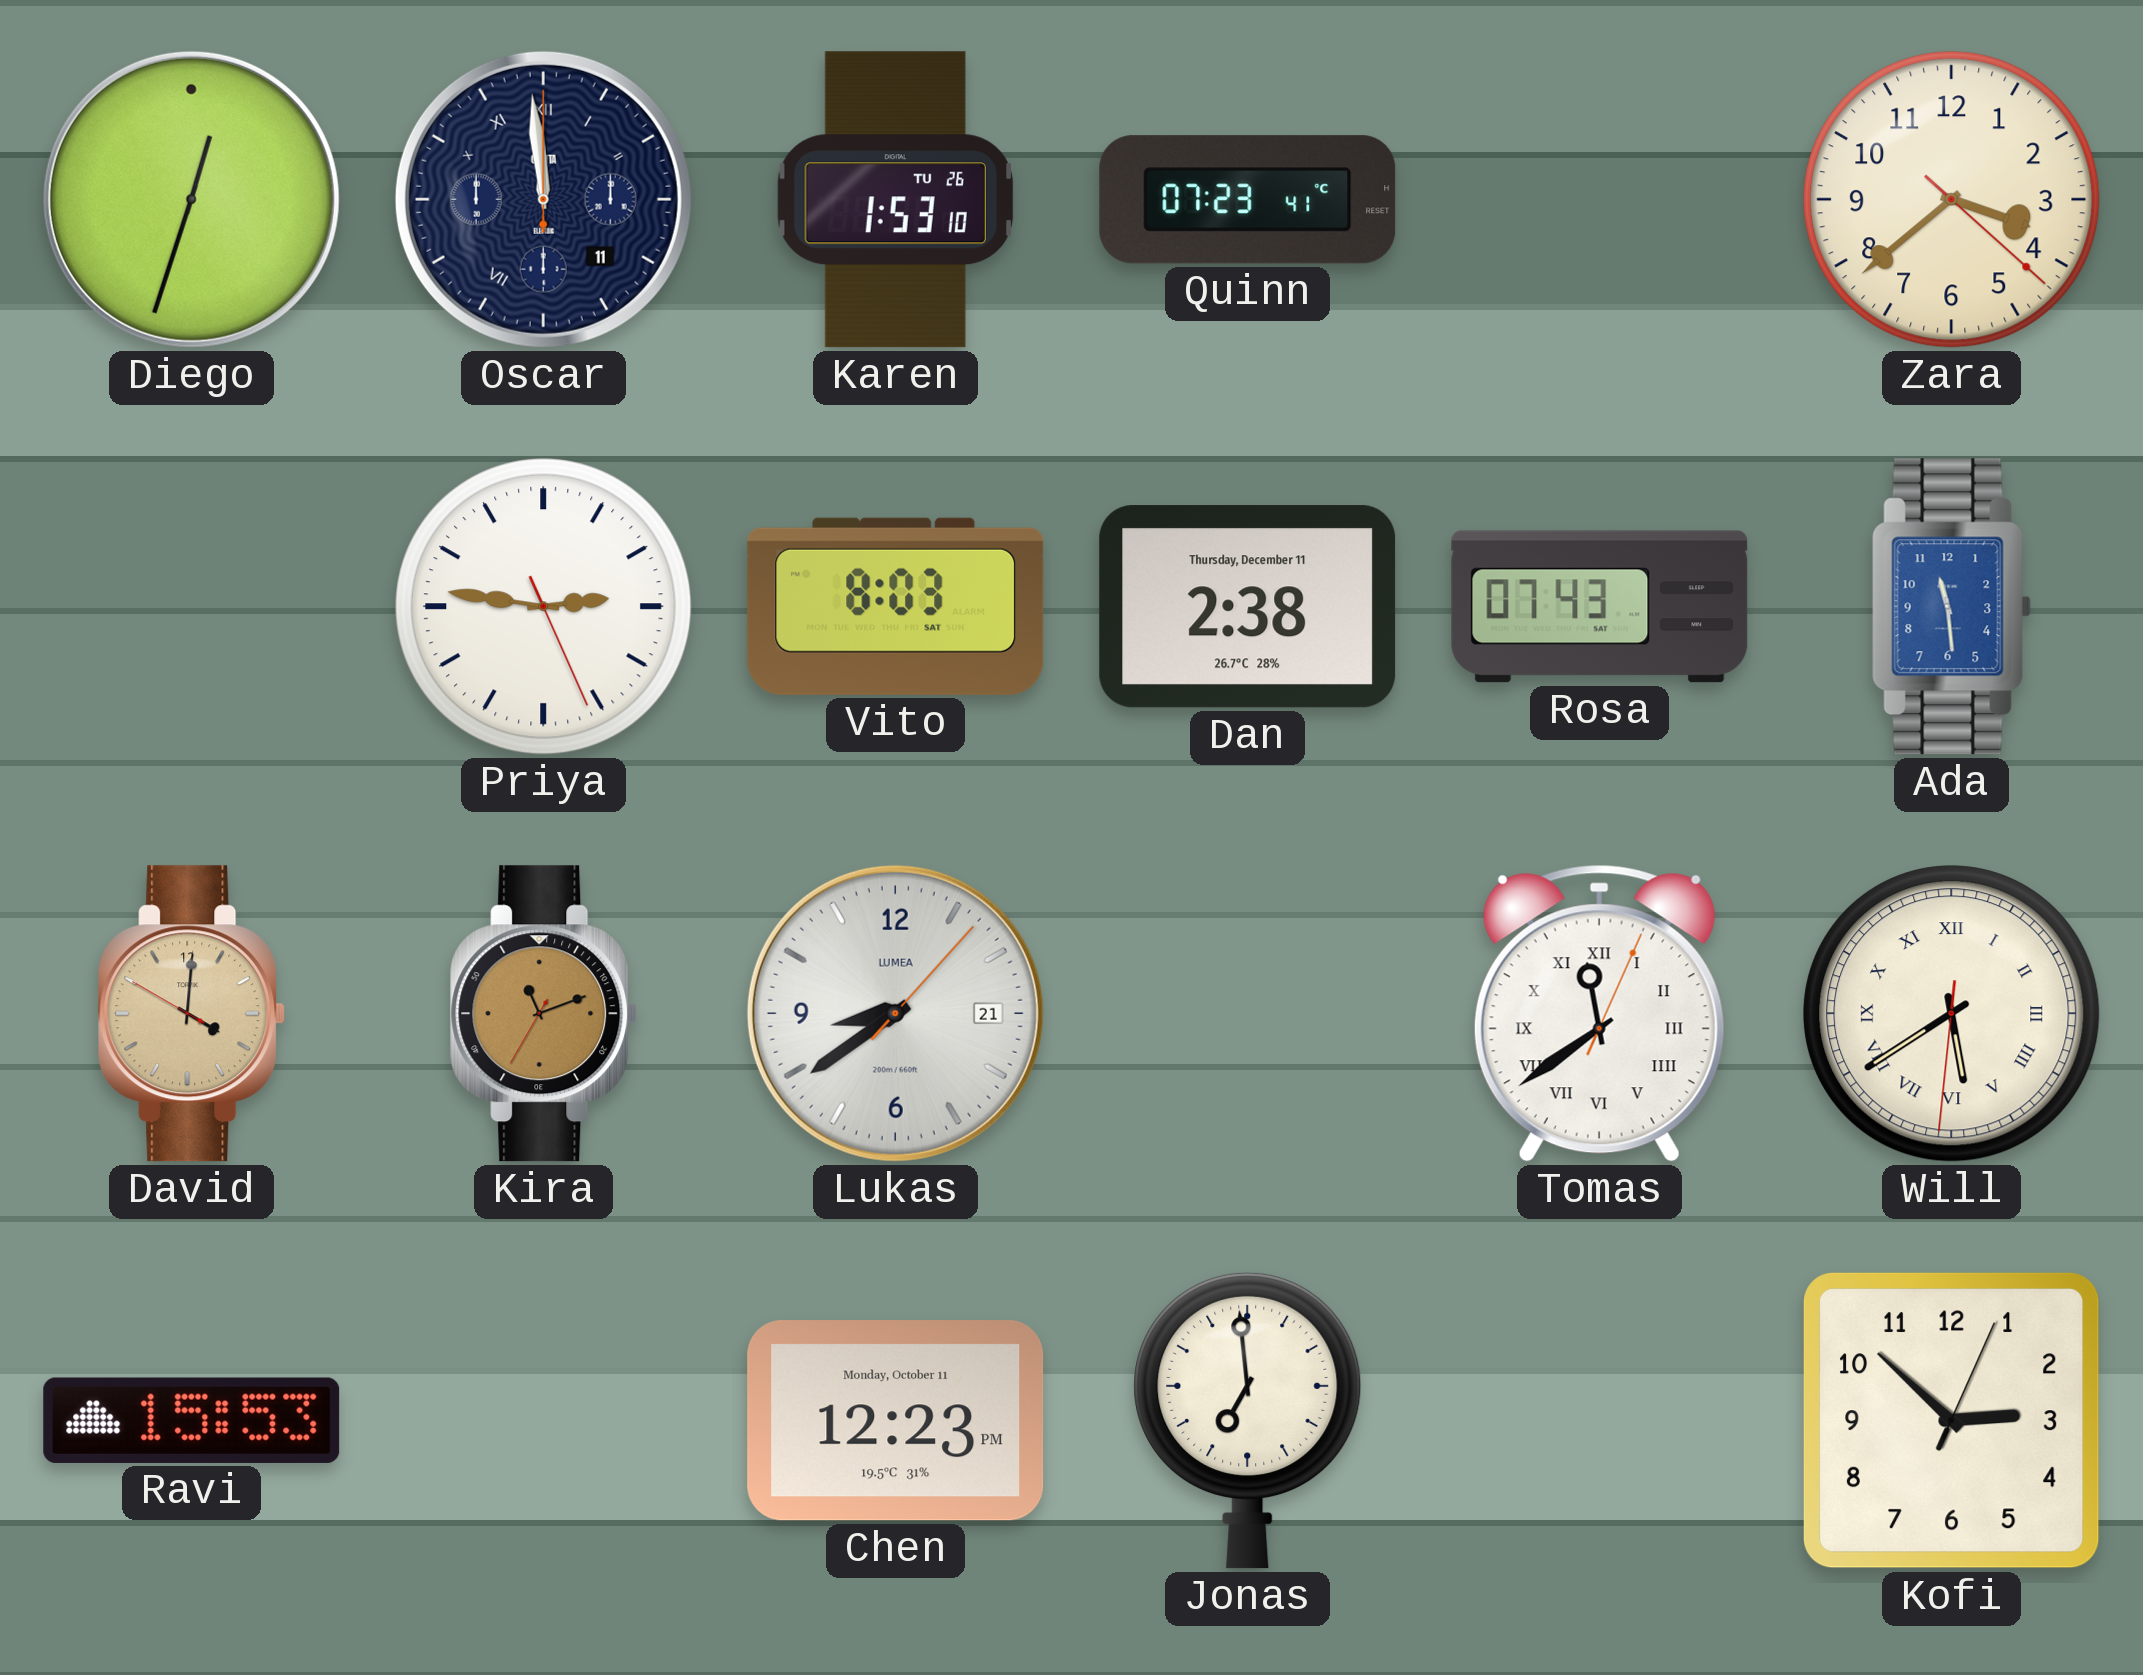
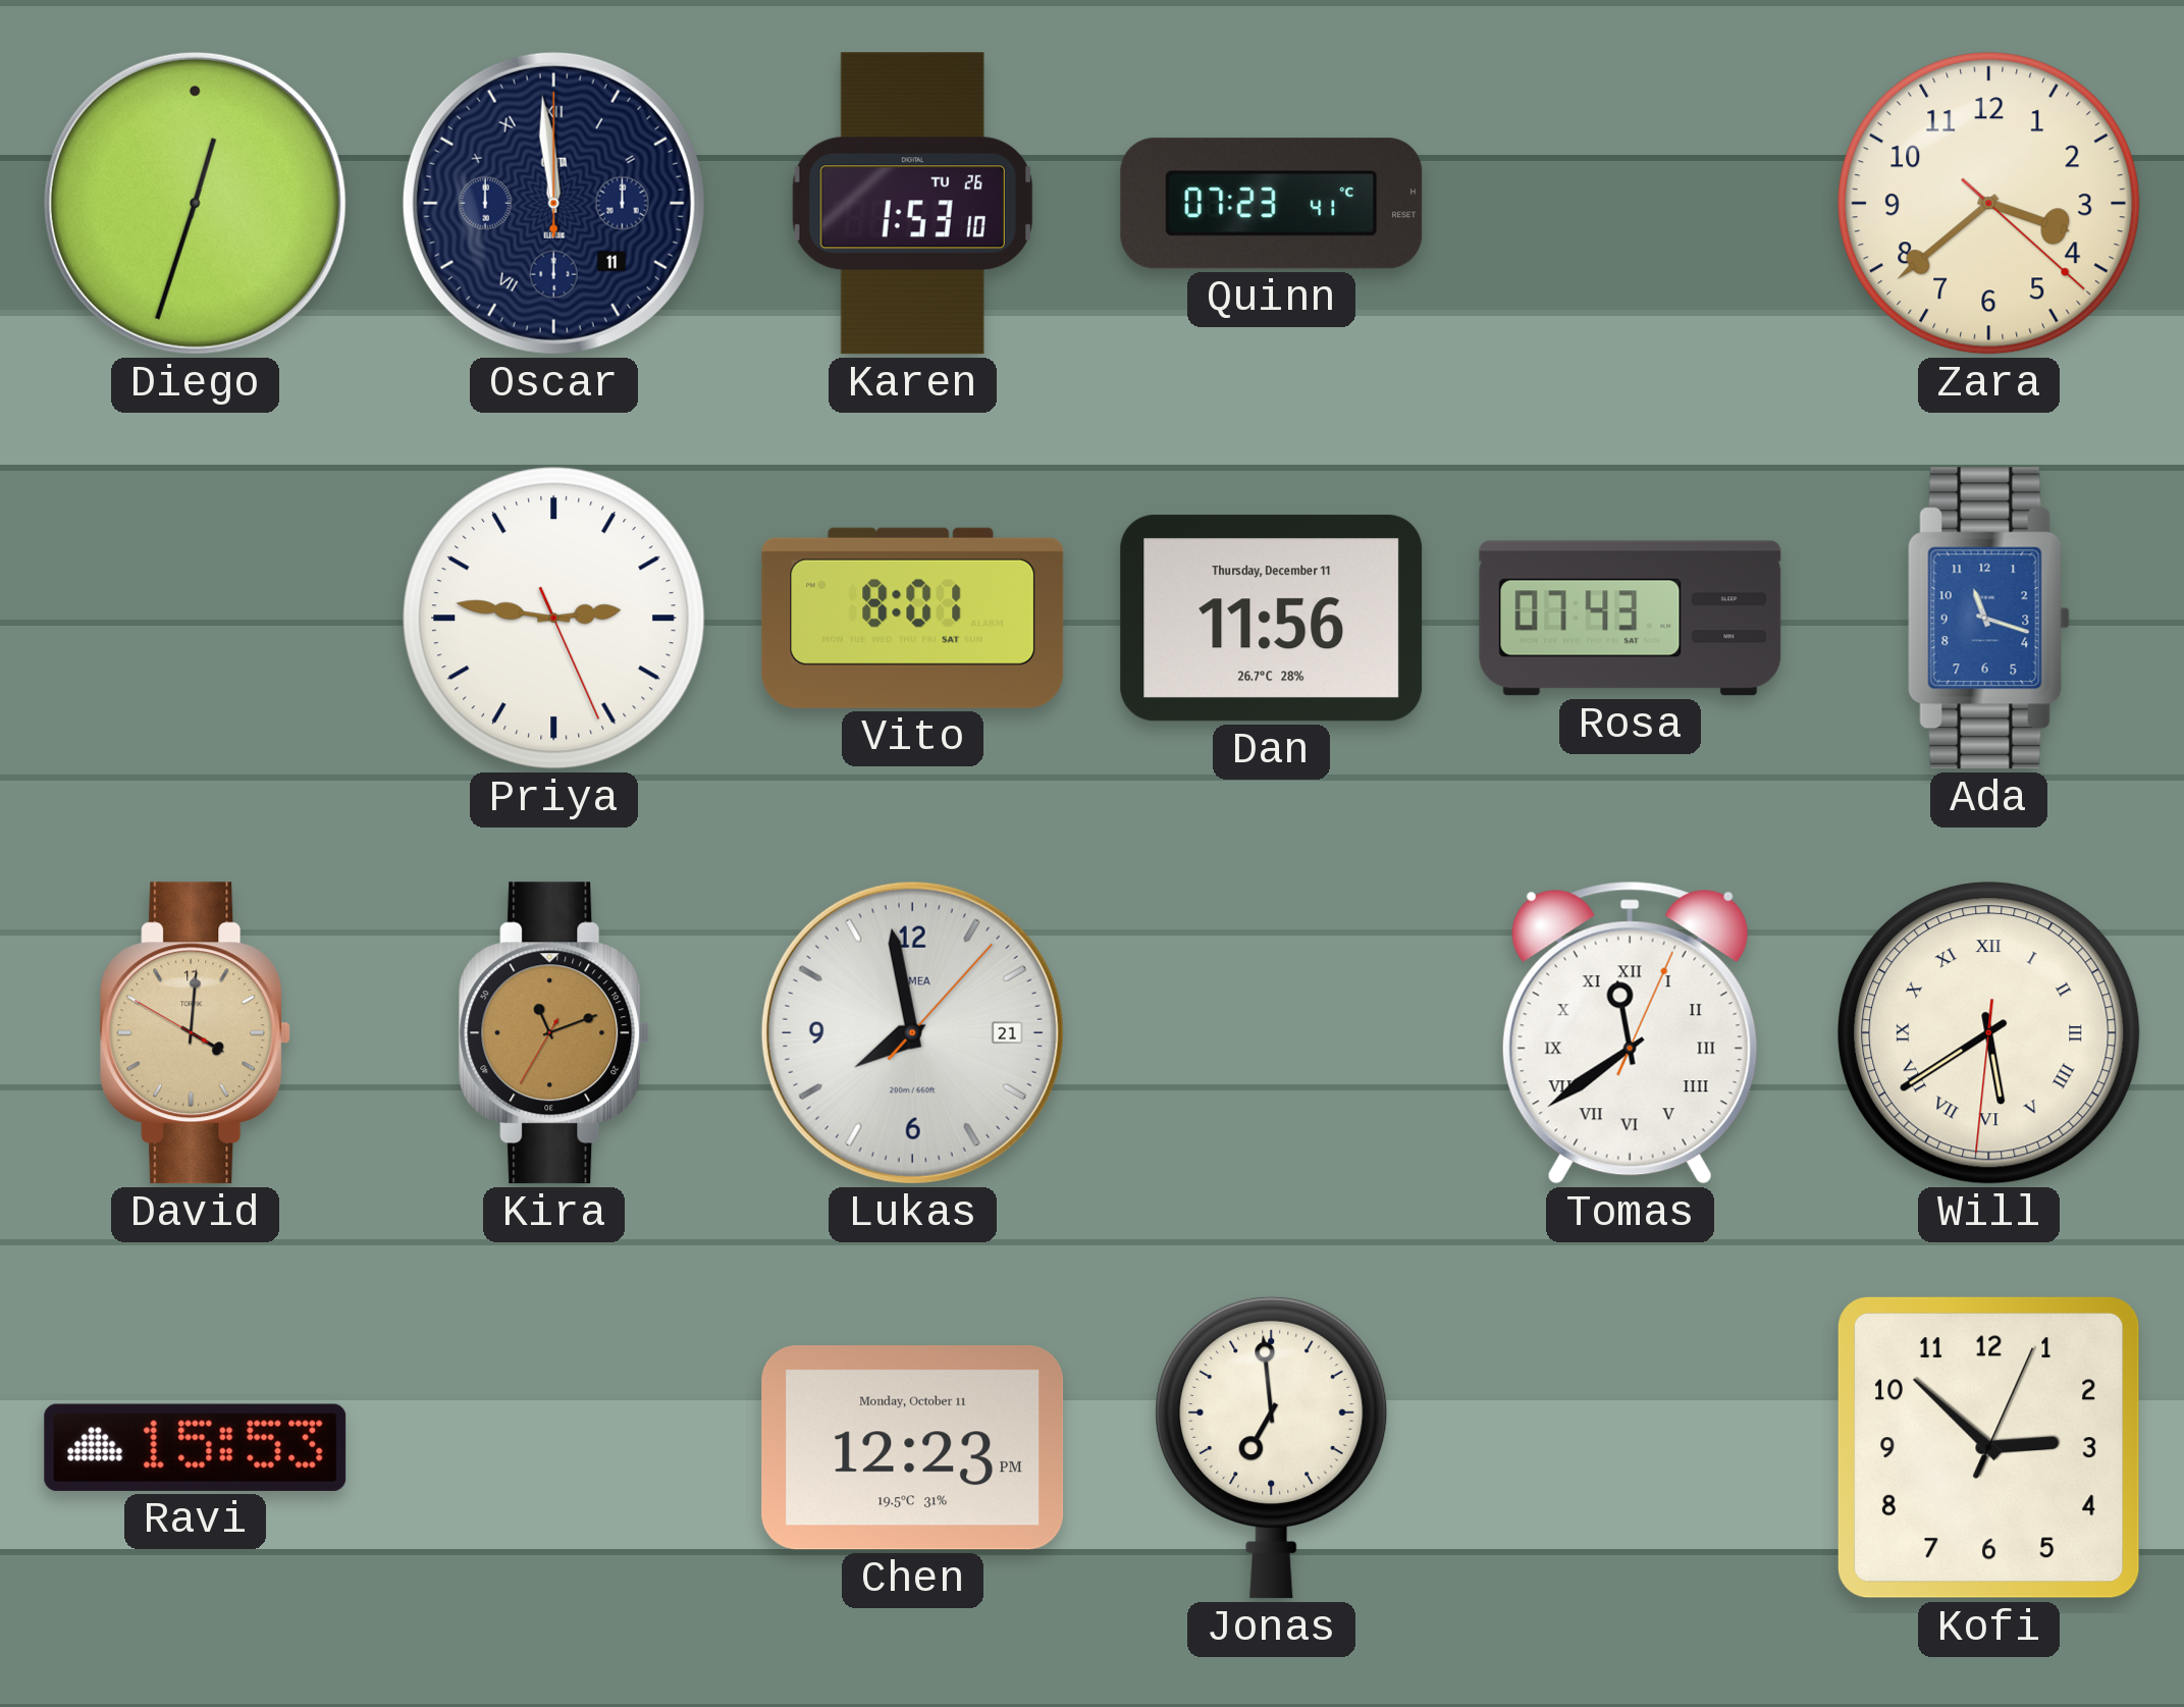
Vito: 8:03 -> 8:01
Dan: 2:38 -> 11:56
Ada: 11:29 -> 11:18
Lukas: 8:39 -> 7:58
